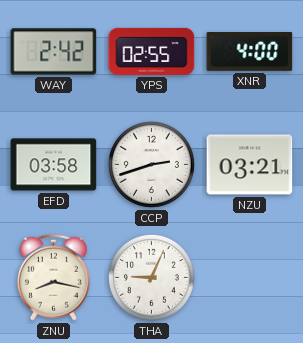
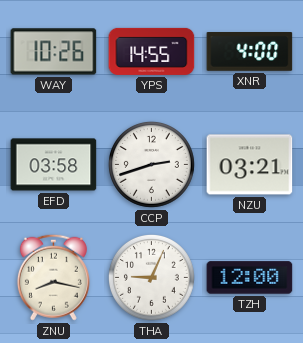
WAY: 2:42 -> 10:26
YPS: 02:55 -> 14:55
TZH: none -> 12:00
